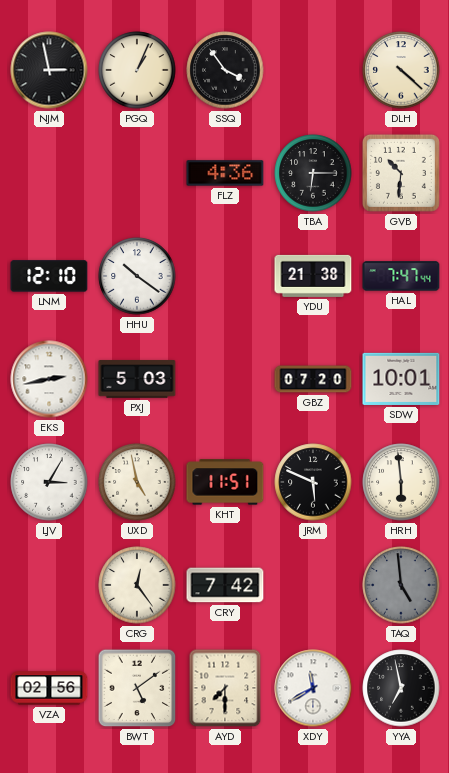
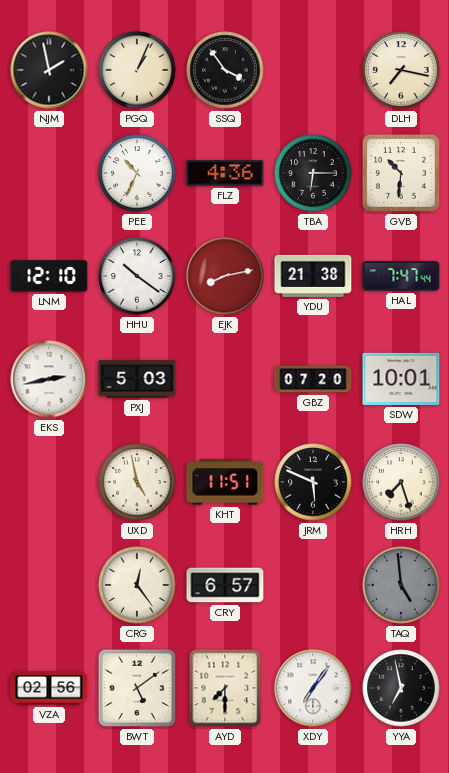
NJM: 2:58 -> 1:58
DLH: 4:22 -> 7:17
PEE: none -> 10:34
EJK: none -> 8:13
LJV: 3:05 -> none
HRH: 5:59 -> 7:27
CRY: 7:42 -> 6:57
XDY: 11:40 -> 7:06
